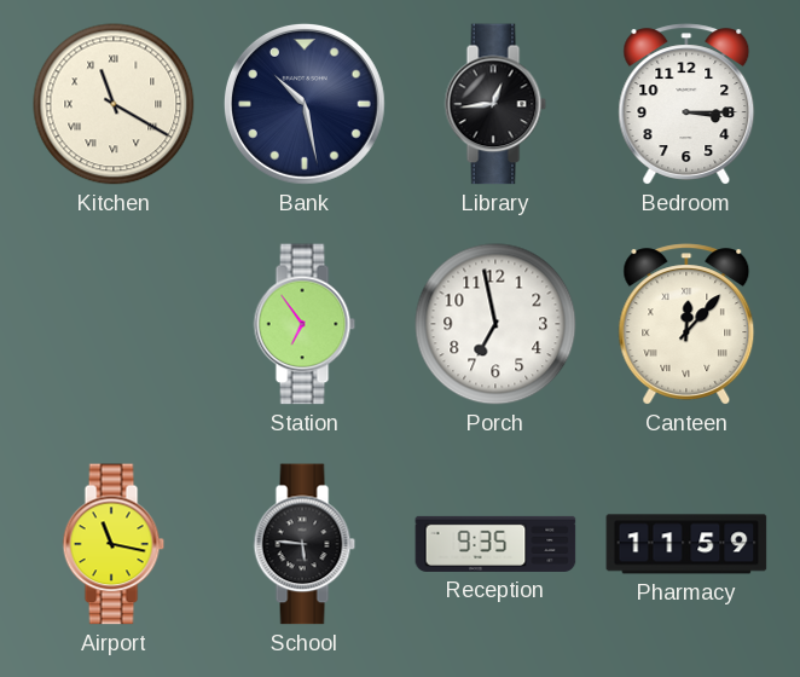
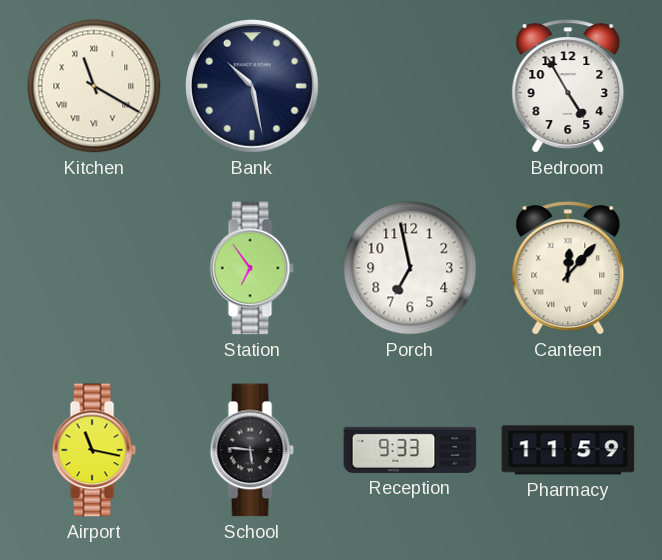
Library: 12:44 -> none
Bedroom: 3:15 -> 4:55
Reception: 9:35 -> 9:33
